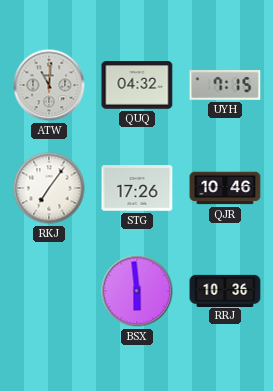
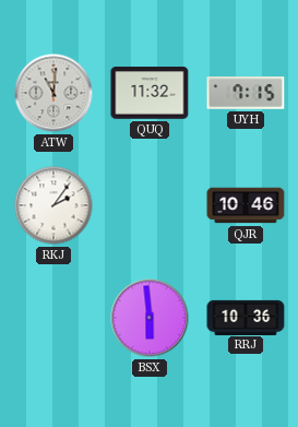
QUQ: 04:32 -> 11:32
RKJ: 7:06 -> 2:06
STG: 17:26 -> none
